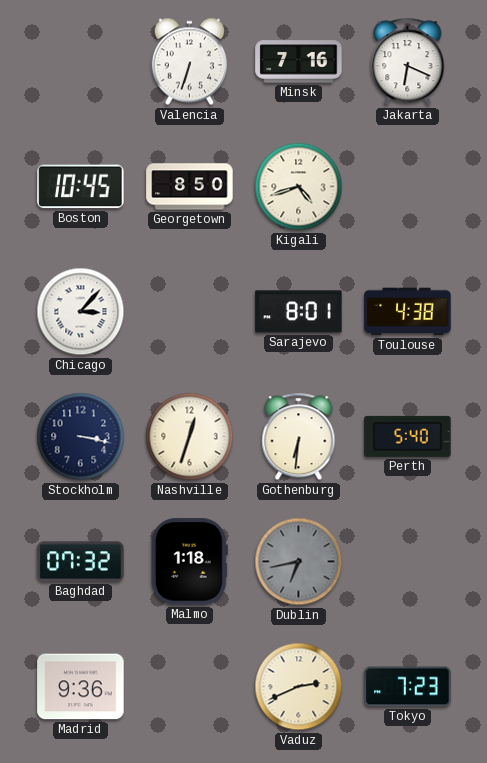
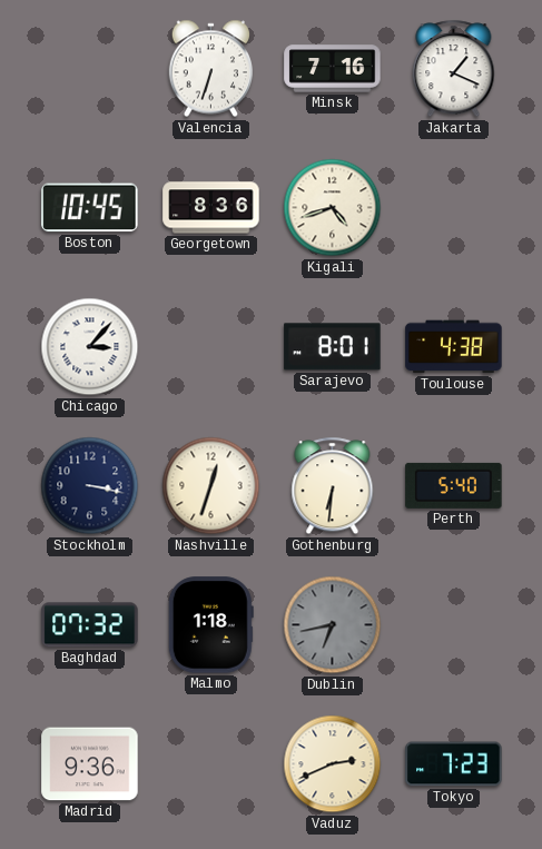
Jakarta: 6:19 -> 1:19
Georgetown: 8:50 -> 8:36
